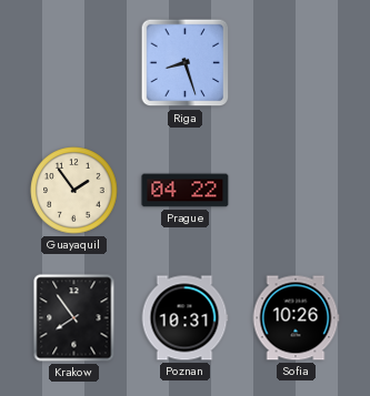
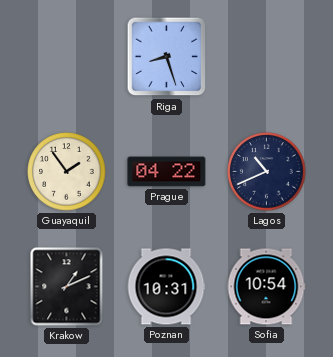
Lagos: none -> 10:41
Krakow: 7:54 -> 1:11
Sofia: 10:26 -> 10:54
